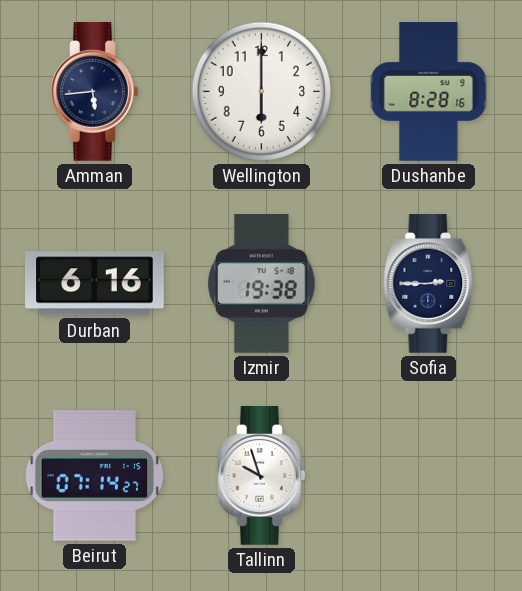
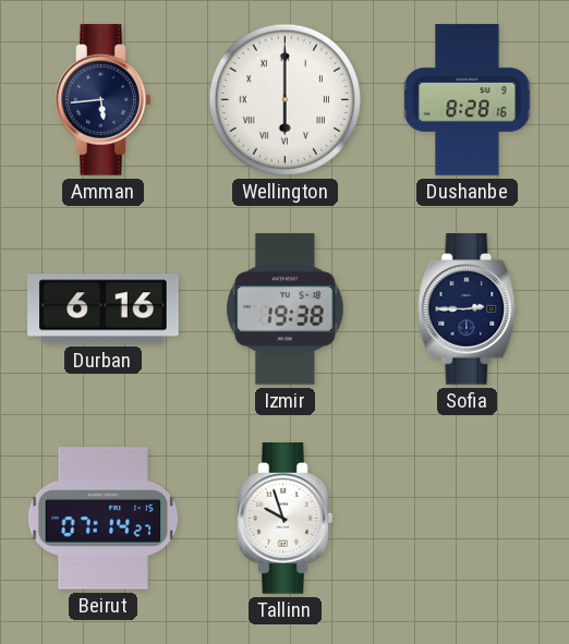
Wellington numerals: Arabic -> Roman
